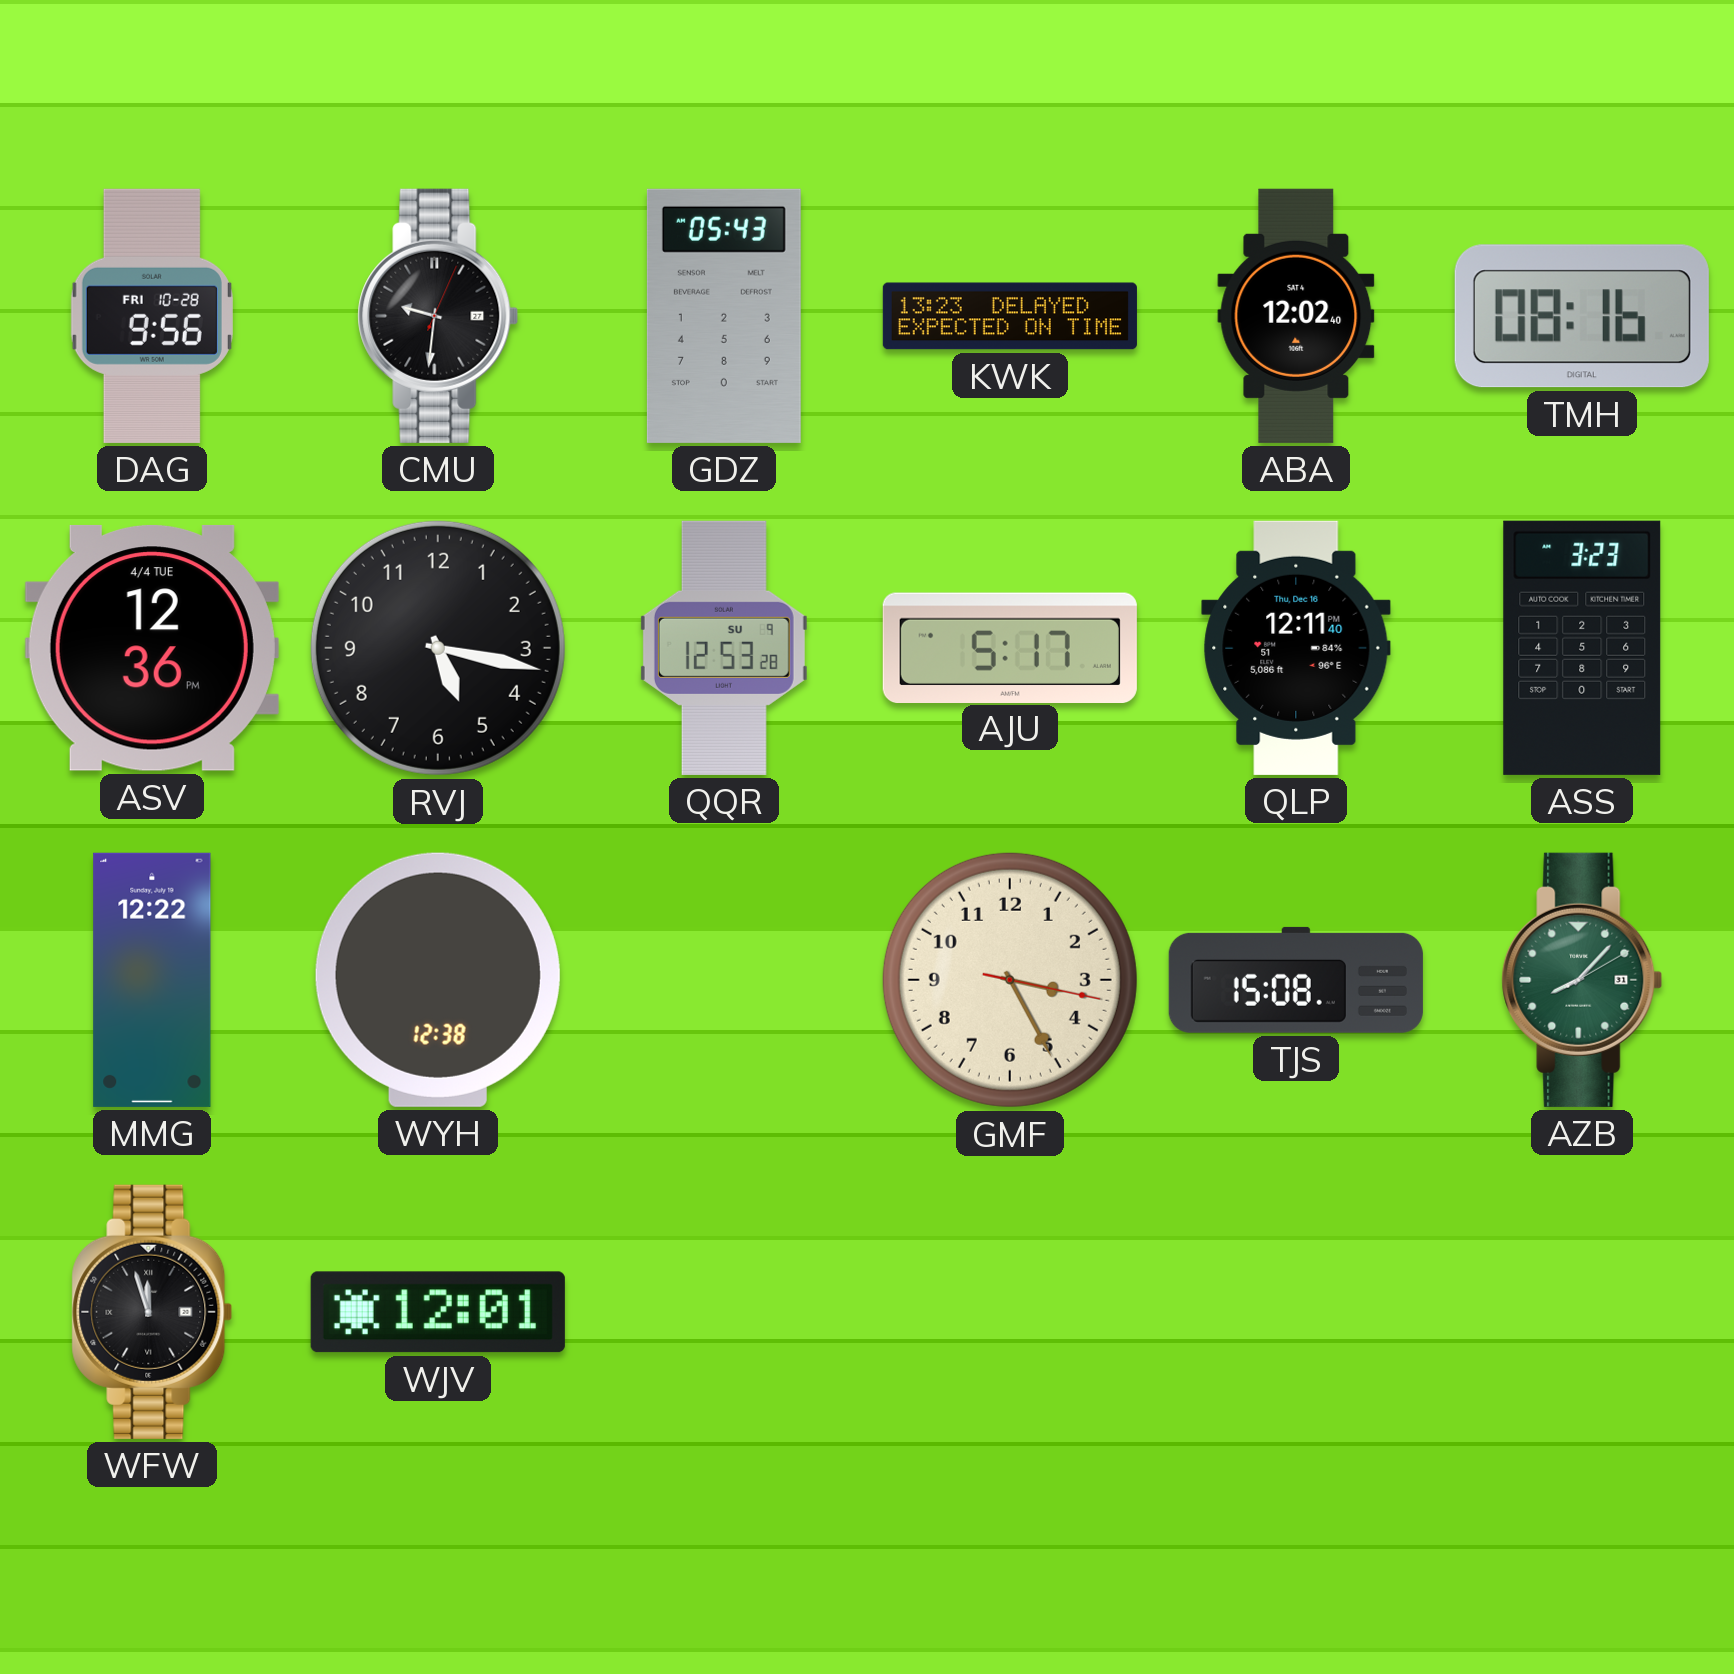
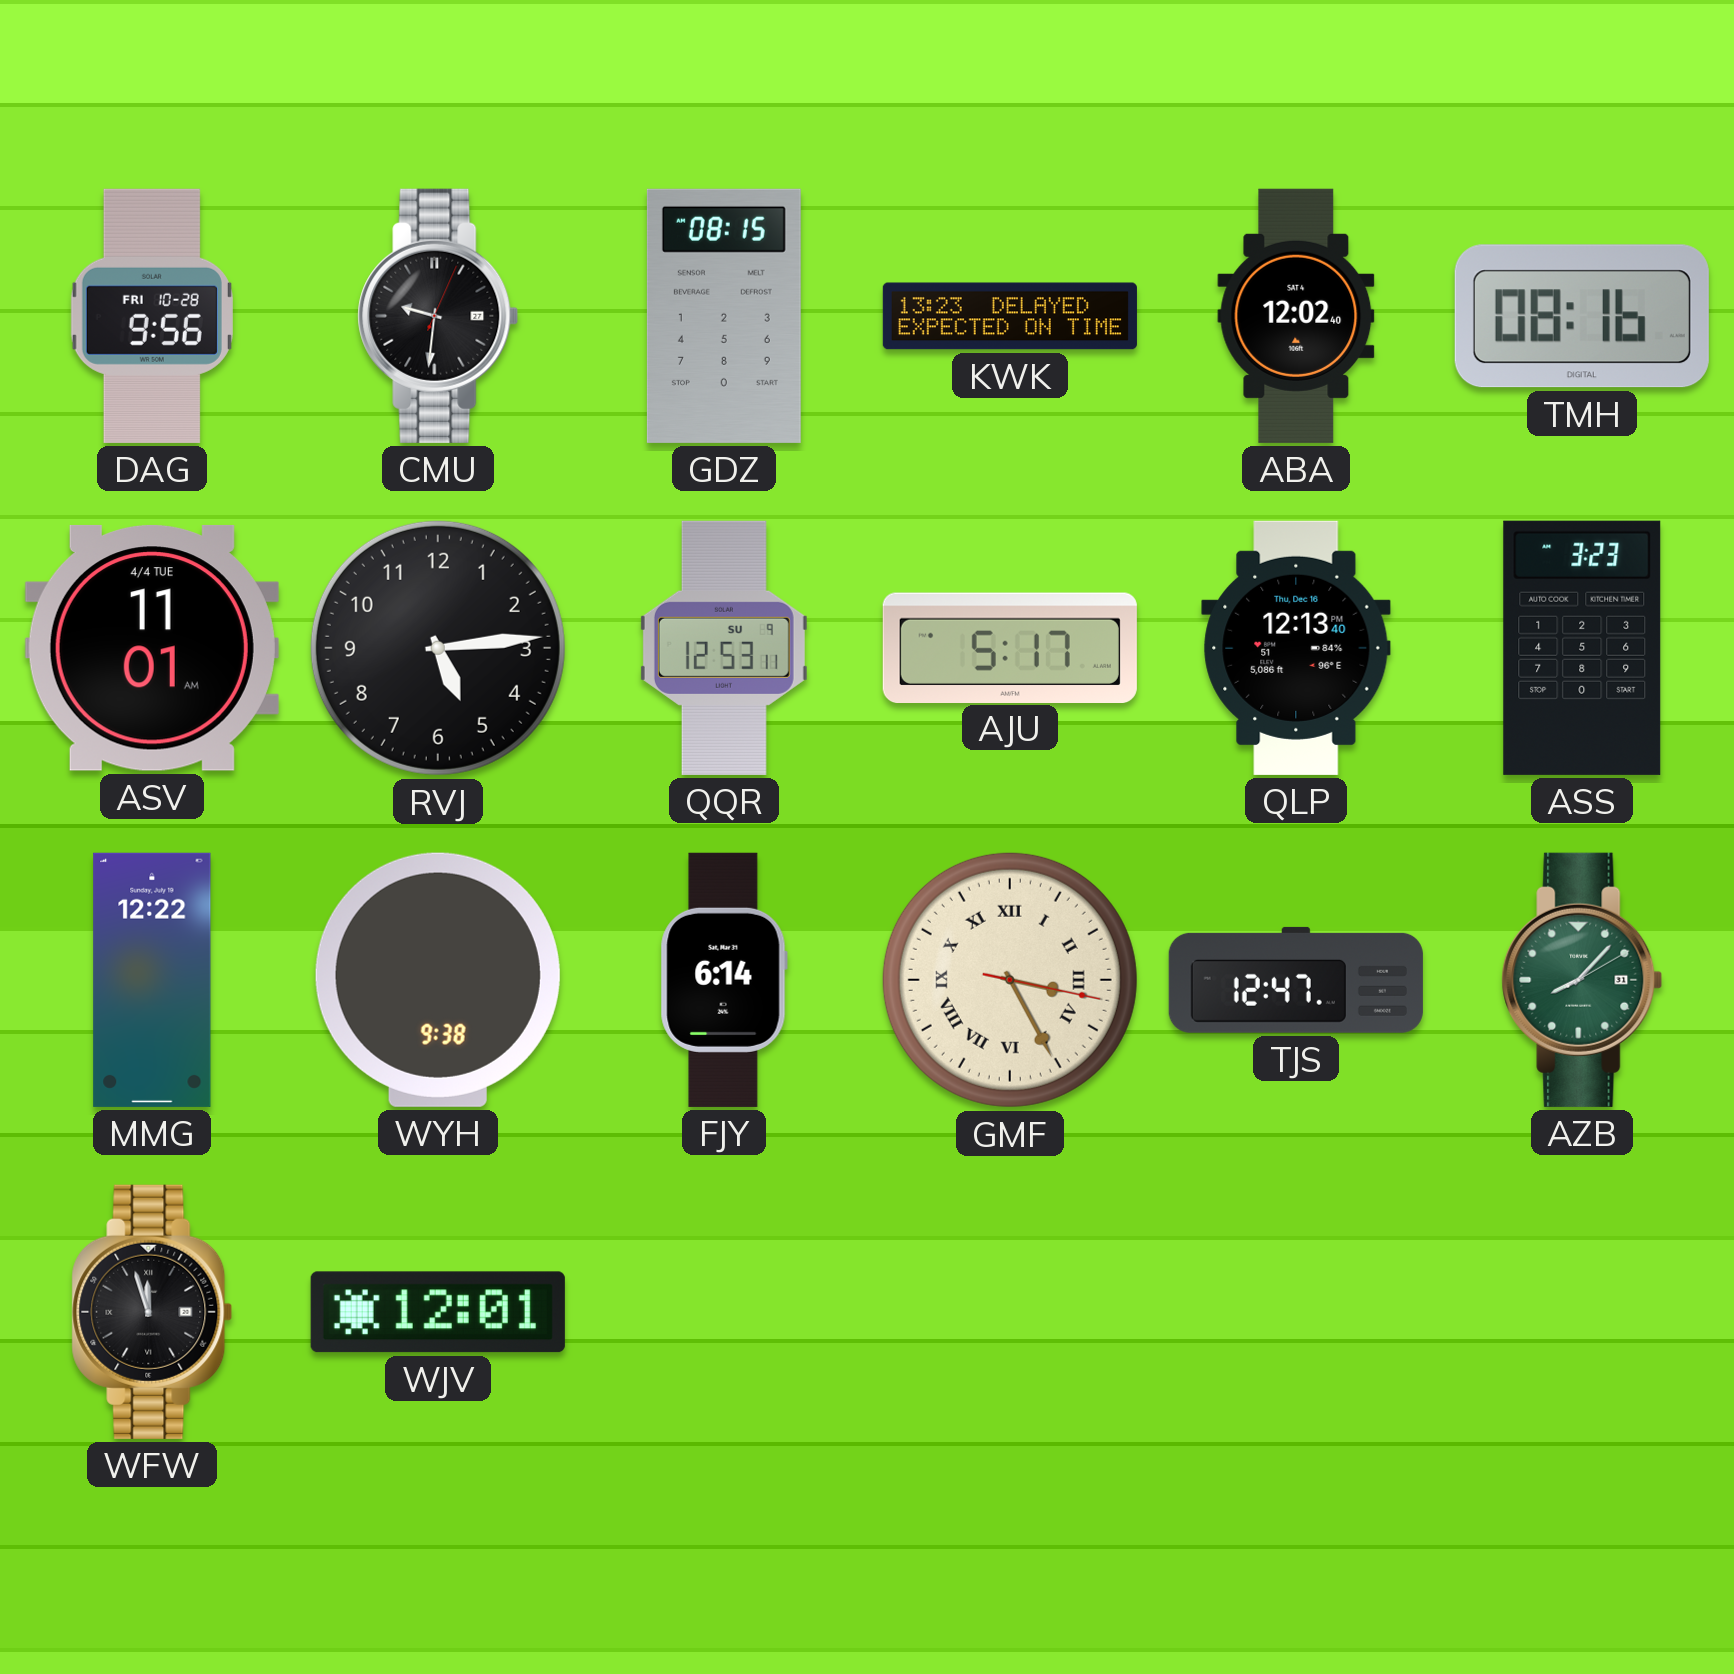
GDZ: 05:43 -> 08:15
ASV: 12:36 -> 11:01
RVJ: 5:17 -> 5:14
QQR: 12:53:28 -> 12:53:11
QLP: 12:11 -> 12:13
WYH: 12:38 -> 9:38
FJY: none -> 6:14
GMF numerals: Arabic -> Roman
TJS: 15:08 -> 12:47
